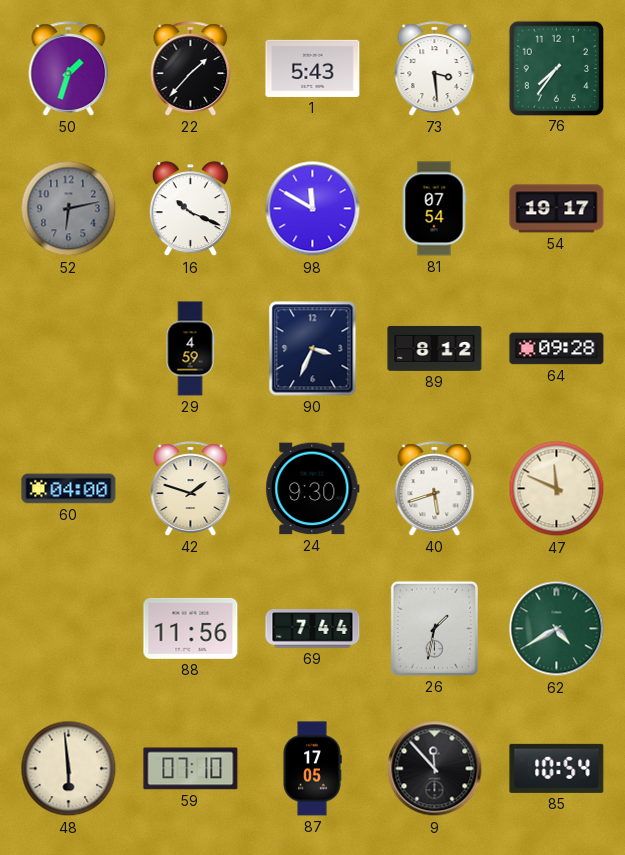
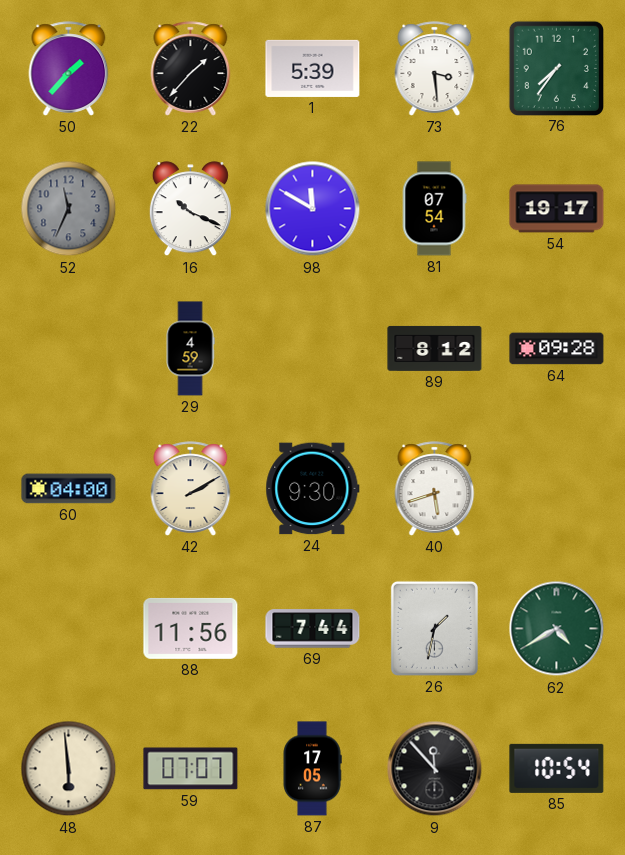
50: 1:33 -> 1:37
1: 5:43 -> 5:39
52: 6:13 -> 11:34
90: 3:34 -> none
42: 1:48 -> 2:10
47: 11:49 -> none
59: 07:10 -> 07:07
